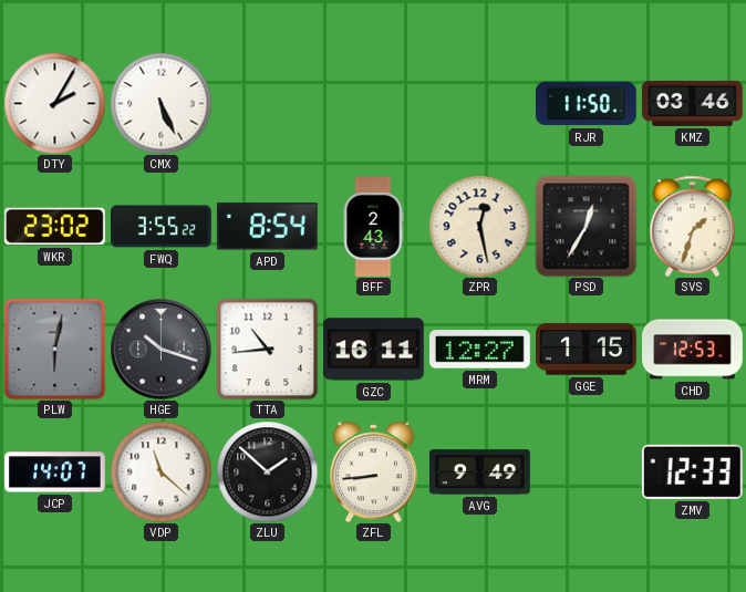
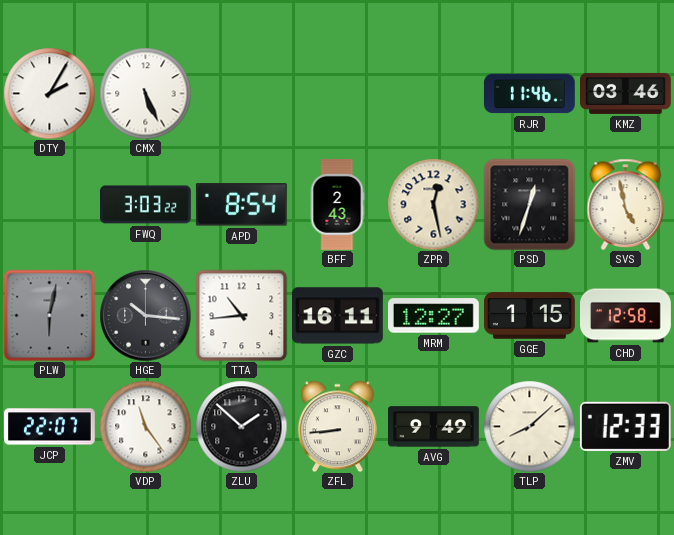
RJR: 11:50 -> 11:46
WKR: 23:02 -> none
FWQ: 3:55 -> 3:03
PSD: 12:35 -> 12:33
SVS: 1:33 -> 4:58
HGE: 10:18 -> 10:16
CHD: 12:53 -> 12:58
JCP: 14:07 -> 22:07
VDP: 11:22 -> 11:24
TLP: none -> 8:08
